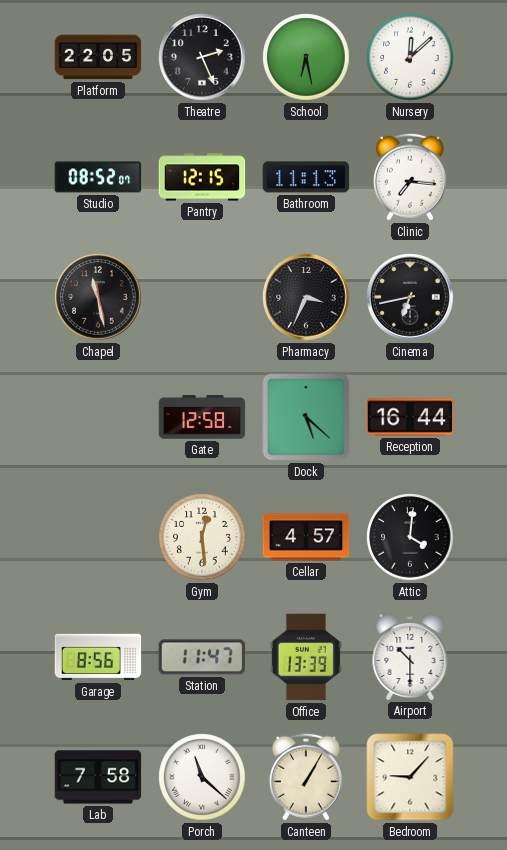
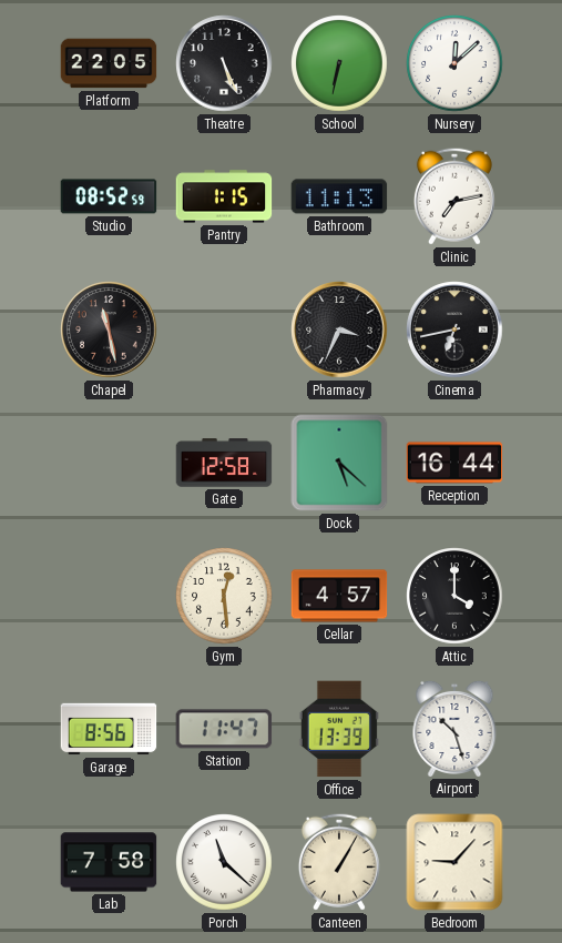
Theatre: 2:26 -> 5:26
School: 6:28 -> 6:32
Studio: 08:52:07 -> 08:52:59
Pantry: 12:15 -> 1:15
Clinic: 7:16 -> 7:13
Attic: 4:01 -> 4:00
Airport: 10:30 -> 10:27
